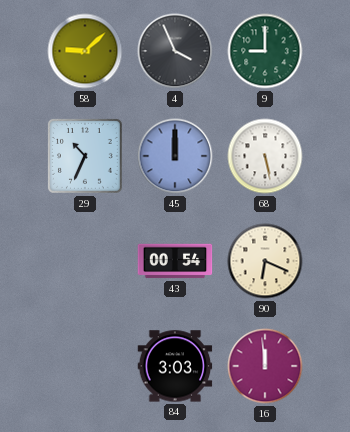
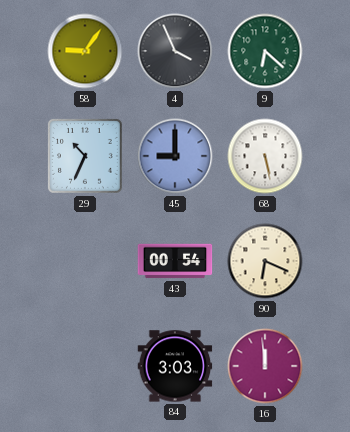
58: 9:08 -> 9:06
9: 9:00 -> 6:22
45: 12:00 -> 9:00
